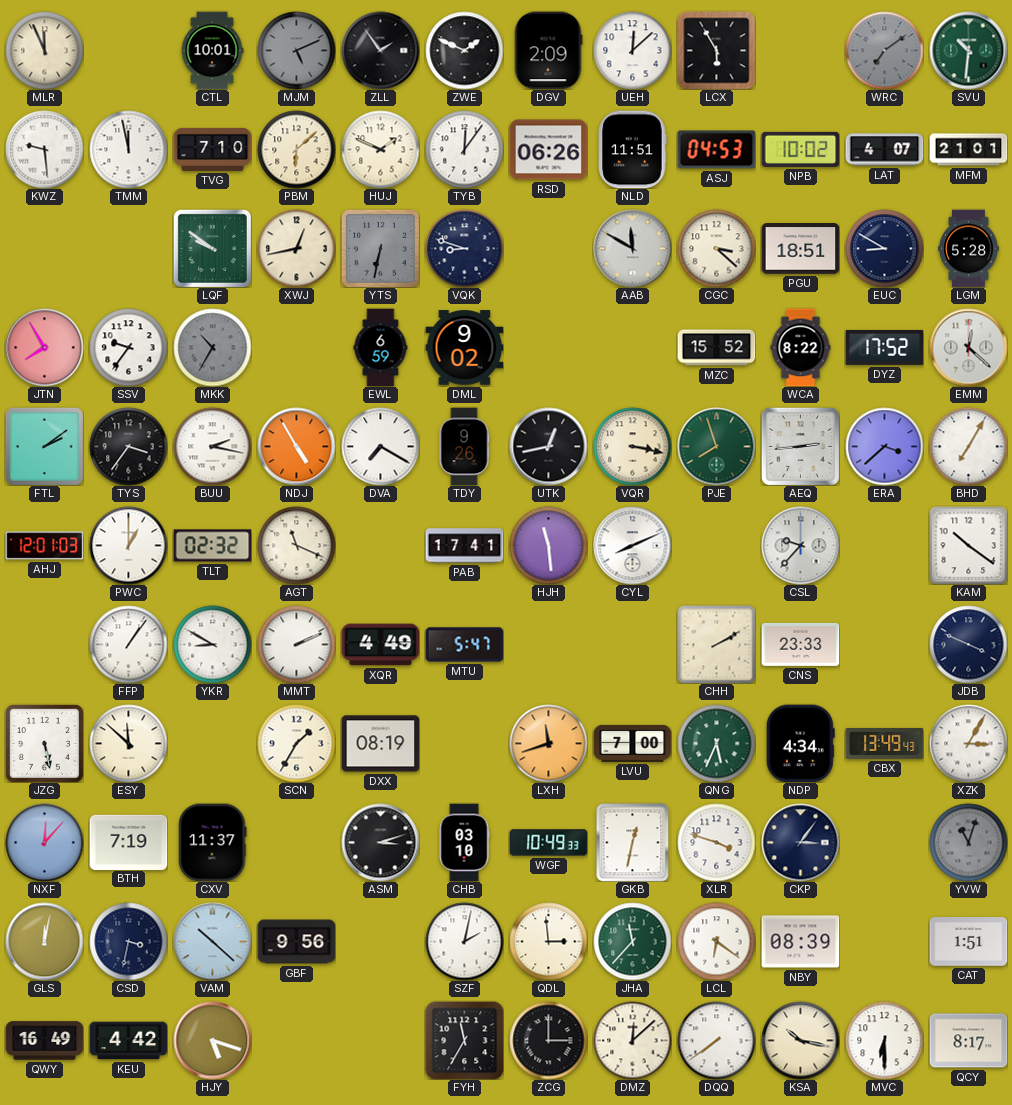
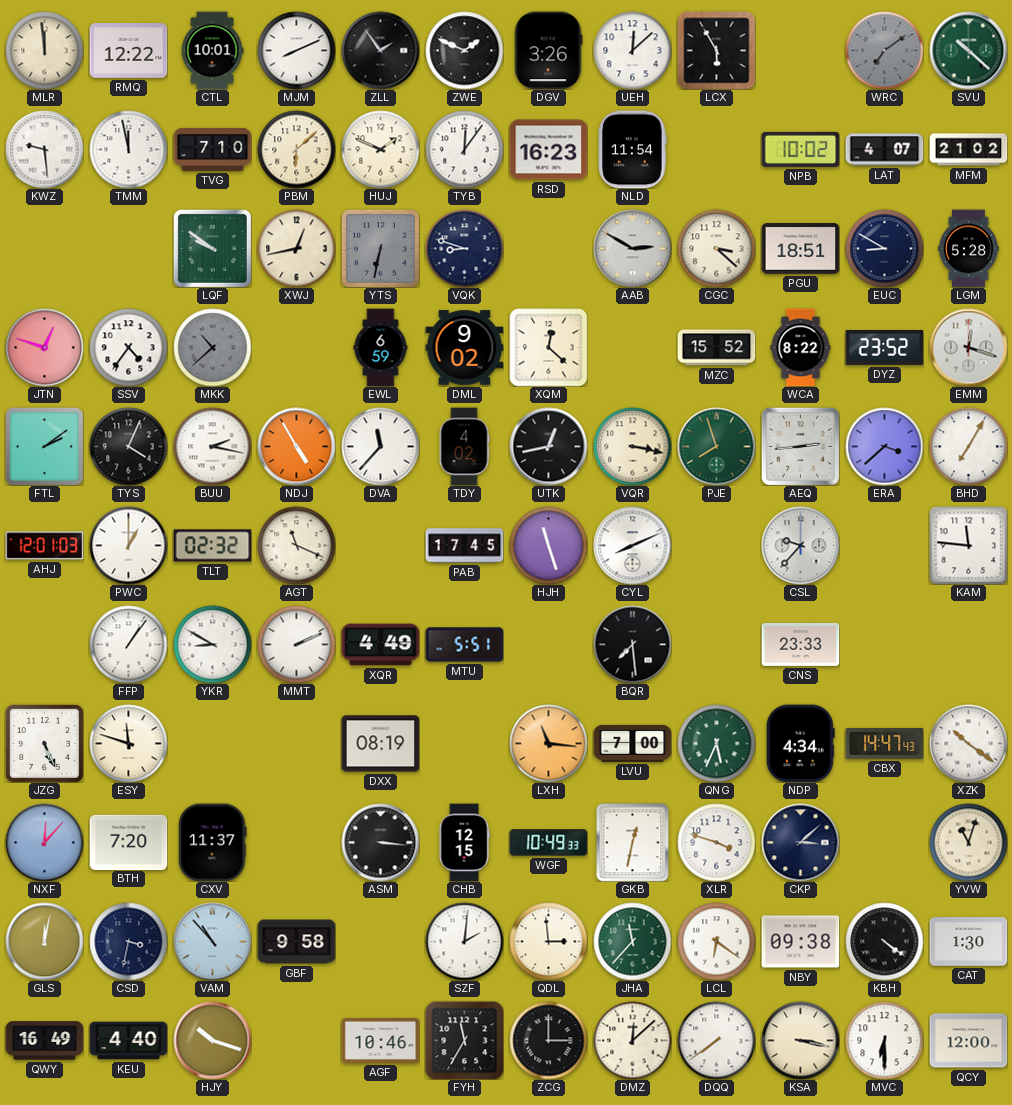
MLR: 11:56 -> 11:59
RMQ: none -> 12:22
MJM: 5:11 -> 8:11
MJM dial: grey -> white
DGV: 2:09 -> 3:26
SVU: 10:31 -> 10:22
RSD: 06:26 -> 16:23
NLD: 11:51 -> 11:54
ASJ: 04:53 -> none
MFM: 21:01 -> 21:02
AAB: 11:50 -> 2:50
JTN: 7:55 -> 12:48
SSV: 9:36 -> 4:36
MKK: 10:35 -> 10:38
XQM: none -> 12:22
DYZ: 17:52 -> 23:52
EMM: 12:22 -> 12:18
TYS: 3:36 -> 4:04
DVA: 7:20 -> 11:37
TDY: 9:26 -> 4:02
PAB: 17:41 -> 17:45
HJH: 11:29 -> 11:27
KAM: 10:21 -> 11:46
MTU: 5:47 -> 5:51
BQR: none -> 7:29
CHH: 2:10 -> none
JDB: 3:49 -> none
JZG: 5:28 -> 5:26
ESY: 11:52 -> 11:48
SCN: 1:35 -> none
LXH: 11:42 -> 11:16
CBX: 13:49 -> 14:47
XZK: 3:05 -> 10:21
BTH: 7:19 -> 7:20
ASM: 3:12 -> 3:16
CHB: 03:10 -> 12:15
CKP: 3:06 -> 3:08
YVW dial: grey -> cream
VAM: 10:22 -> 10:53
GBF: 9:56 -> 9:58
SZF: 2:02 -> 2:01
NBY: 08:39 -> 09:38
KBH: none -> 4:21
CAT: 1:51 -> 1:30
KEU: 4:42 -> 4:40
HJY: 5:18 -> 10:18
AGF: none -> 10:46
KSA: 10:17 -> 3:17
QCY: 8:17 -> 12:00
